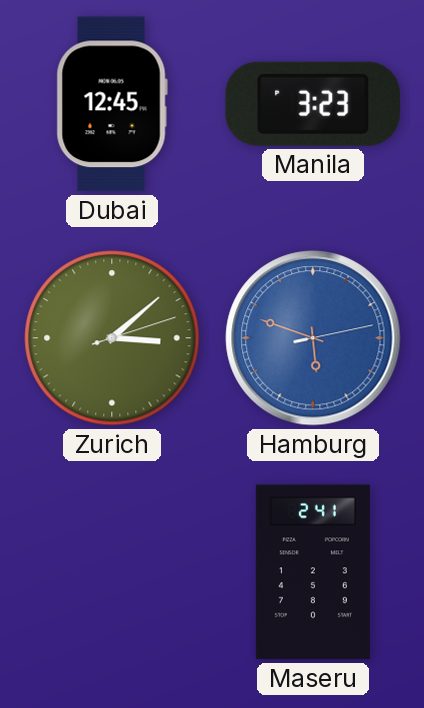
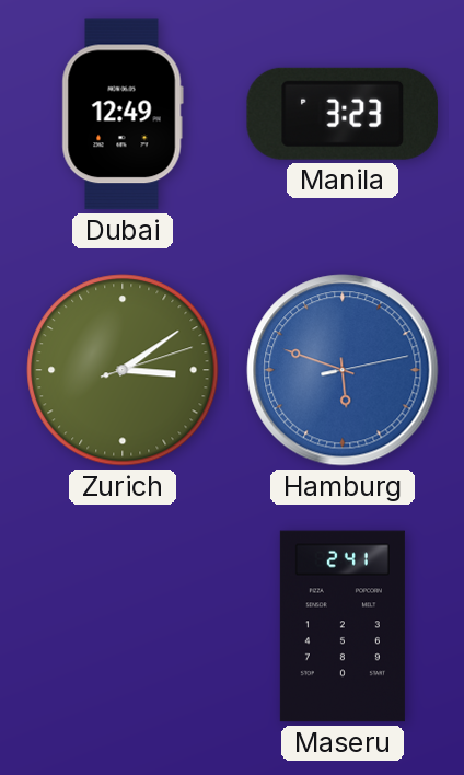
Dubai: 12:45 -> 12:49
Zurich: 3:08 -> 3:09
